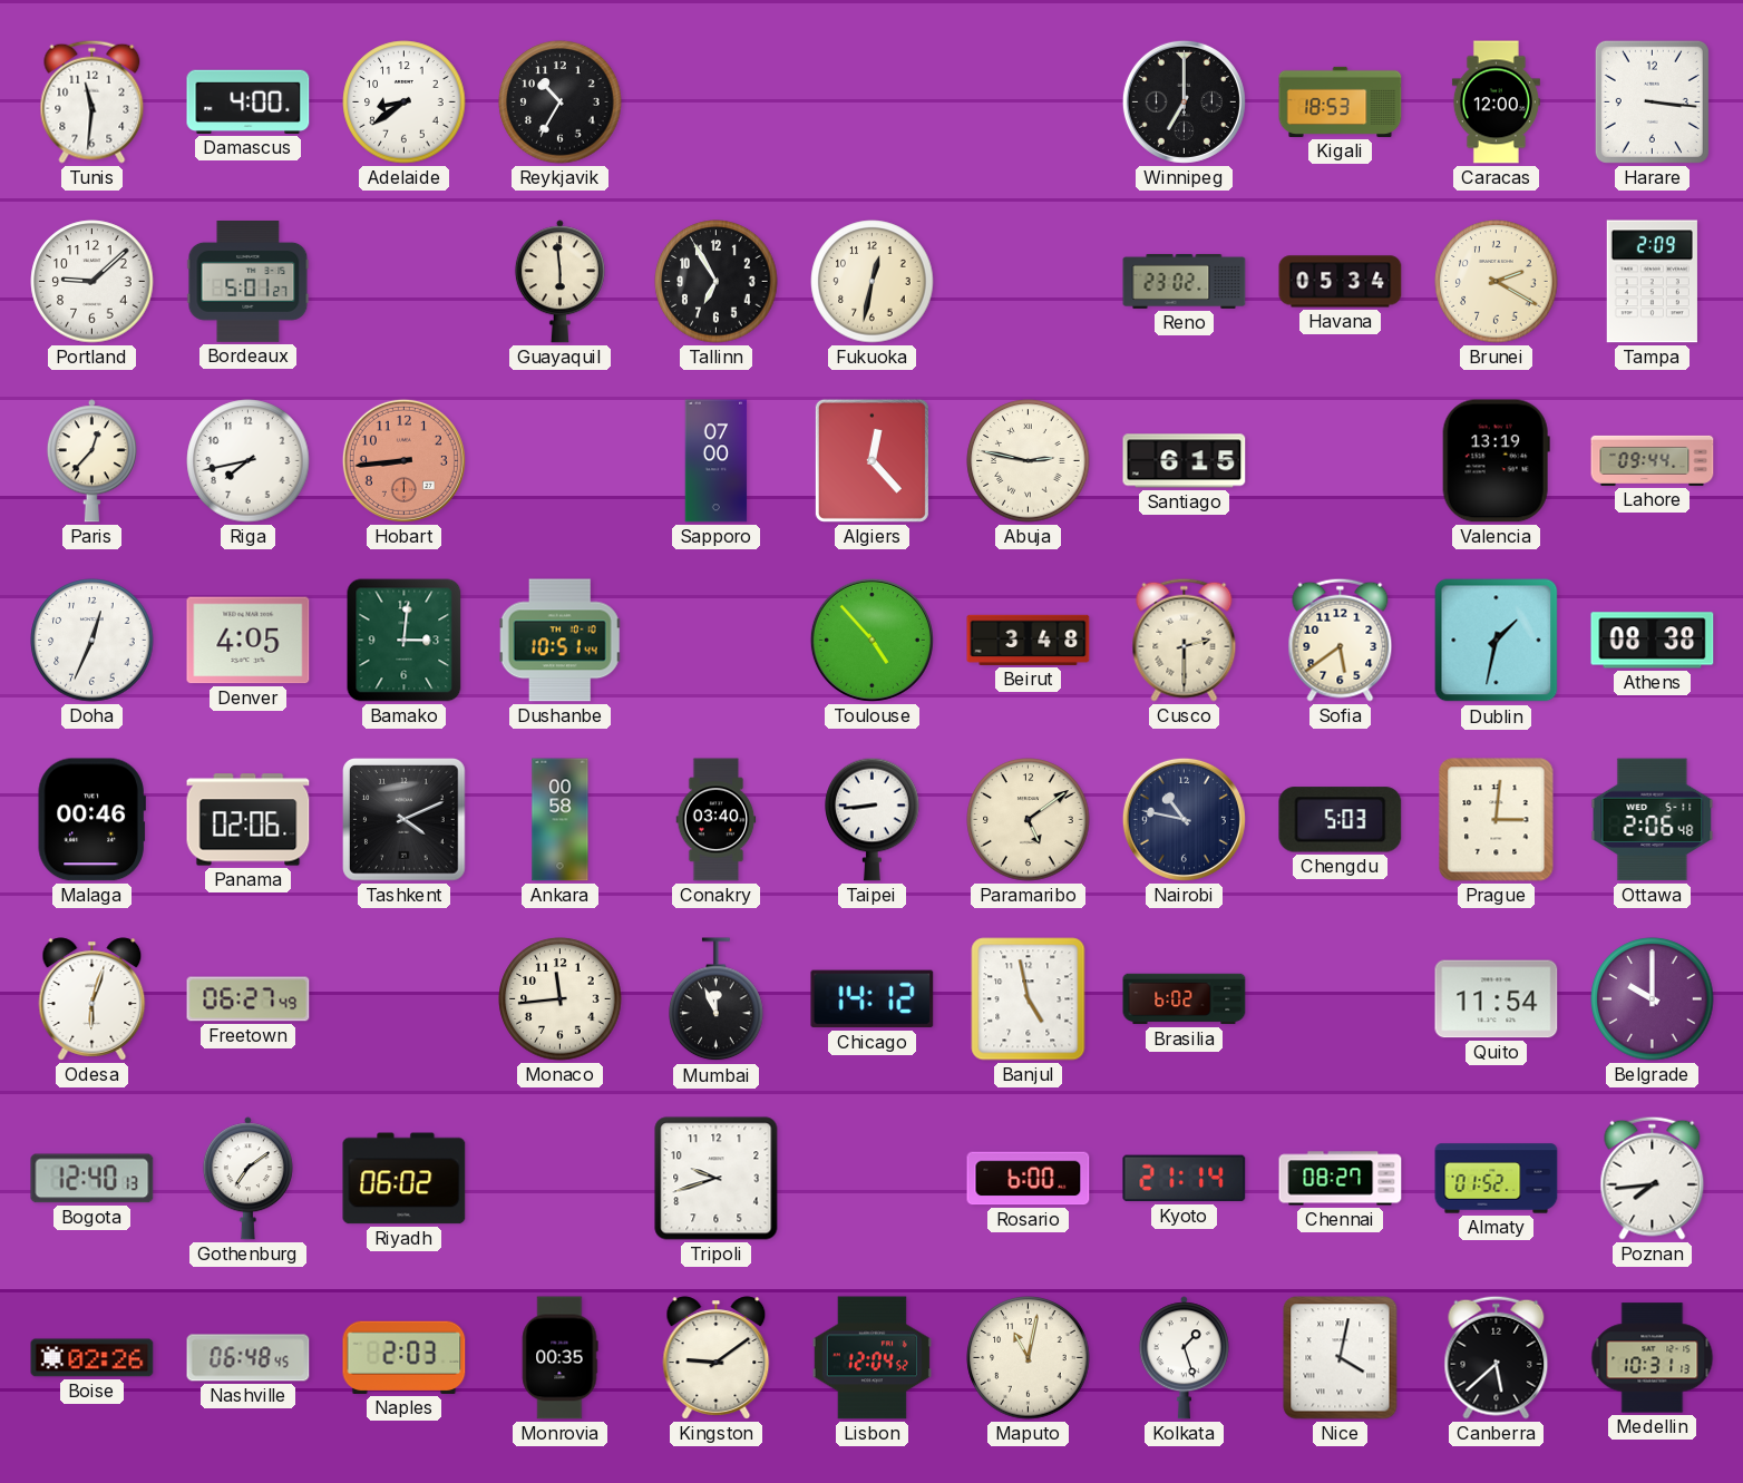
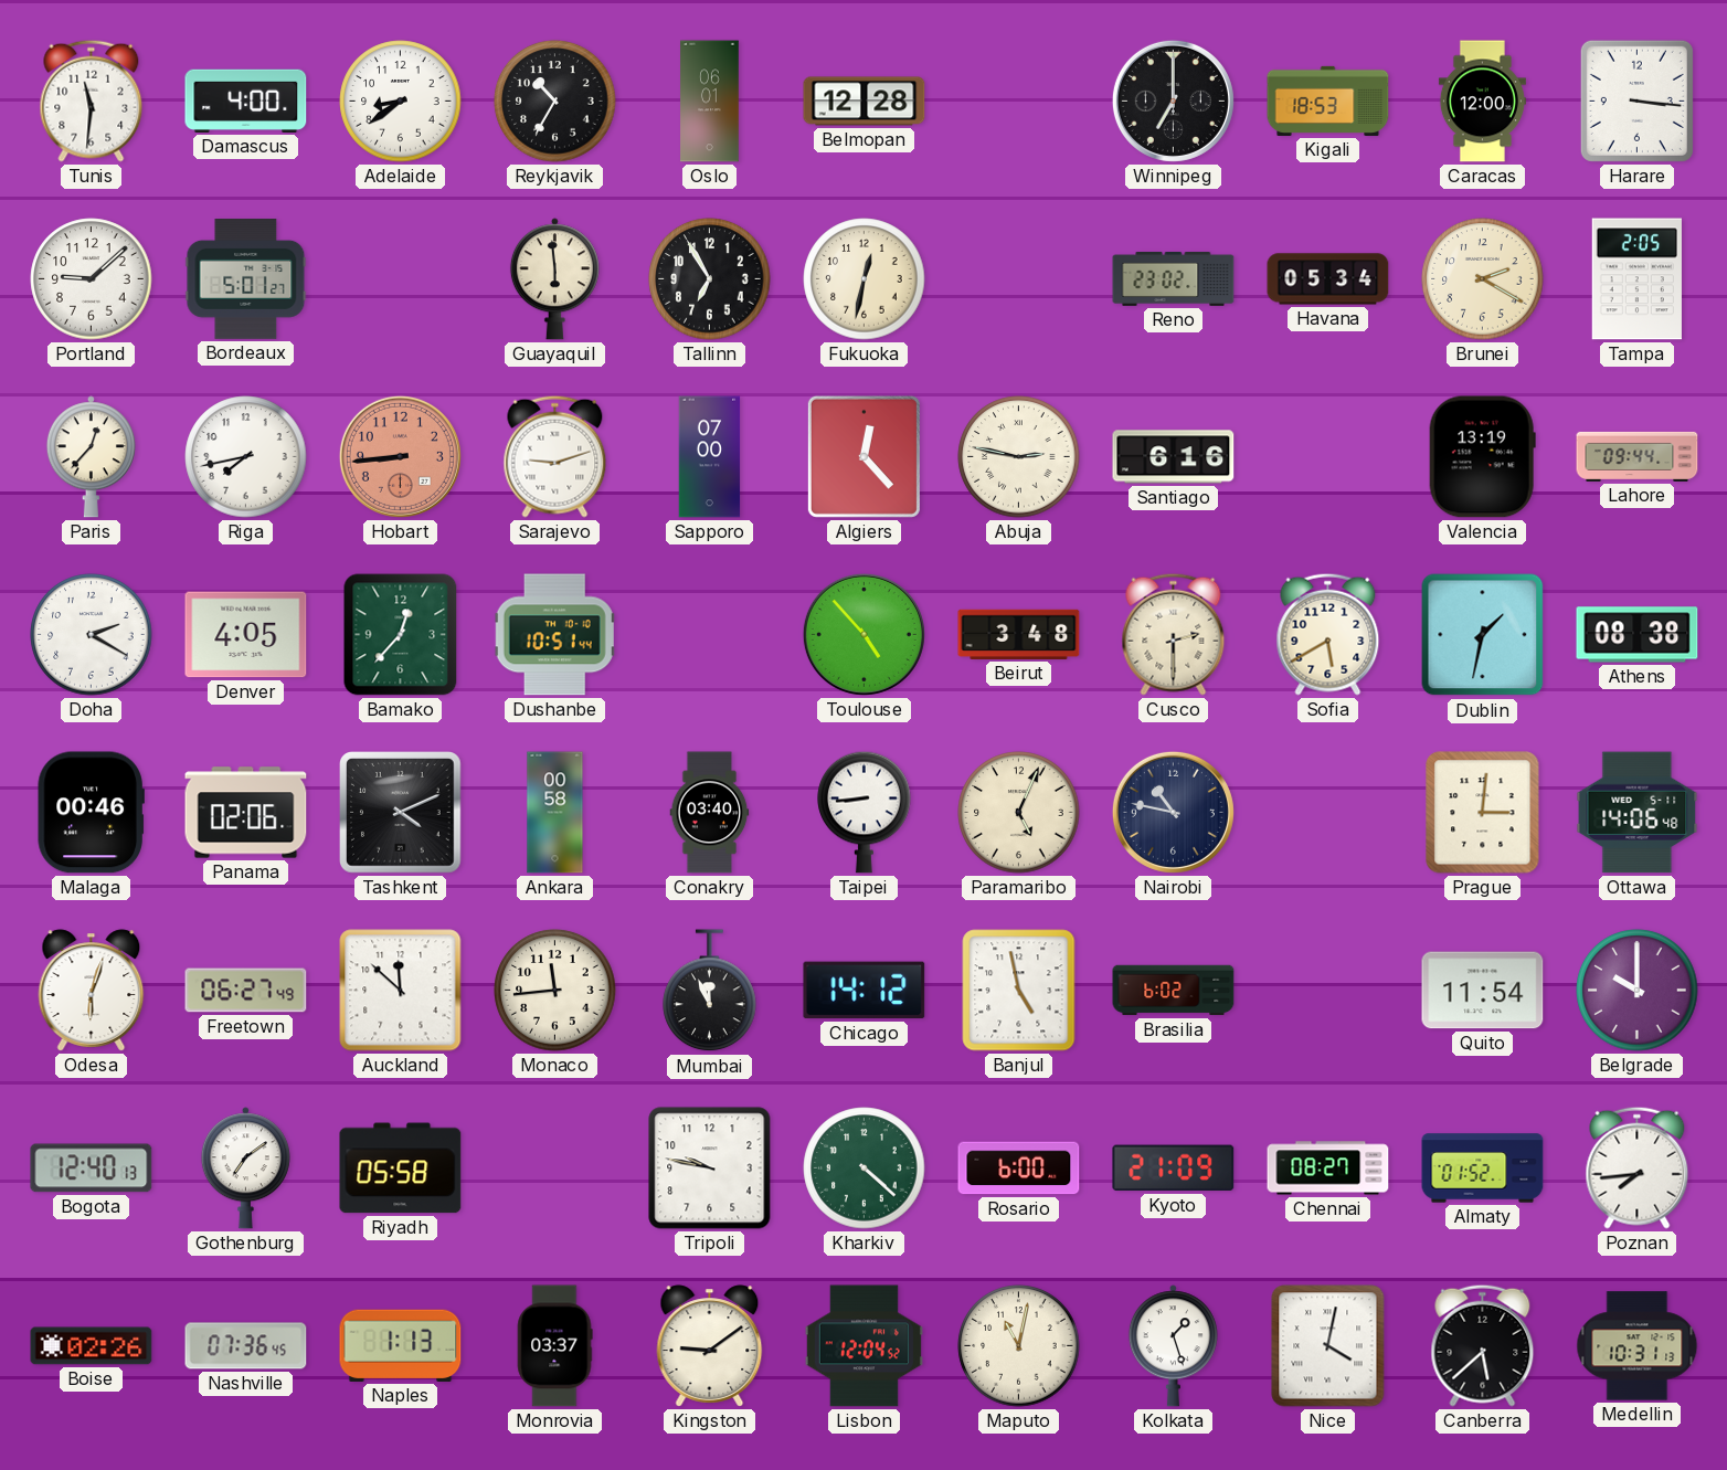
Oslo: none -> 06:01
Belmopan: none -> 12:28
Tampa: 2:09 -> 2:05
Sarajevo: none -> 9:12
Santiago: 6:15 -> 6:16
Doha: 12:34 -> 2:20
Bamako: 3:01 -> 12:37
Sofia: 5:39 -> 5:40
Paramaribo: 5:09 -> 5:04
Chengdu: 5:03 -> none
Ottawa: 2:06 -> 14:06
Auckland: none -> 11:52
Riyadh: 06:02 -> 05:58
Tripoli: 9:42 -> 9:47
Kharkiv: none -> 4:22
Kyoto: 21:14 -> 21:09
Nashville: 06:48 -> 07:36
Naples: 2:03 -> 1:13
Monrovia: 00:35 -> 03:37
